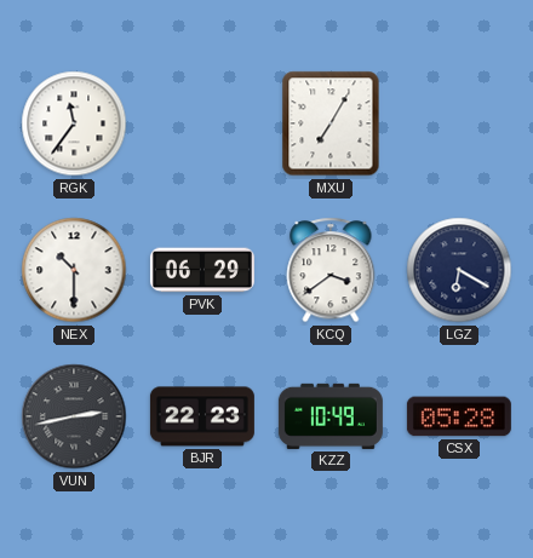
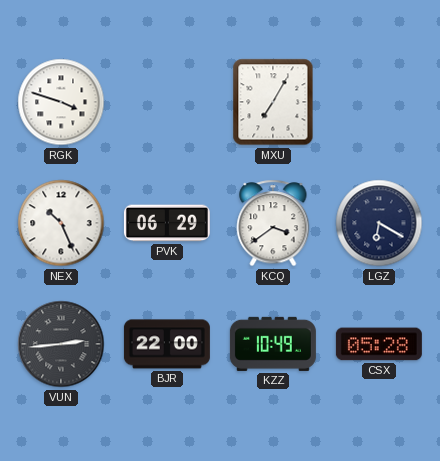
RGK: 11:36 -> 3:48
NEX: 10:30 -> 10:26
VUN: 2:43 -> 2:44
BJR: 22:23 -> 22:00
